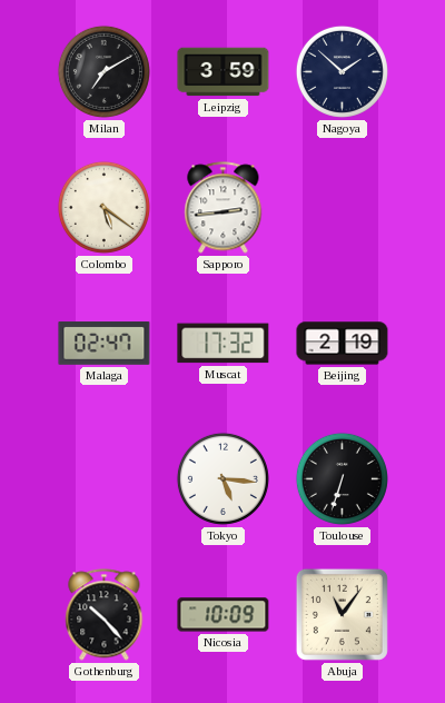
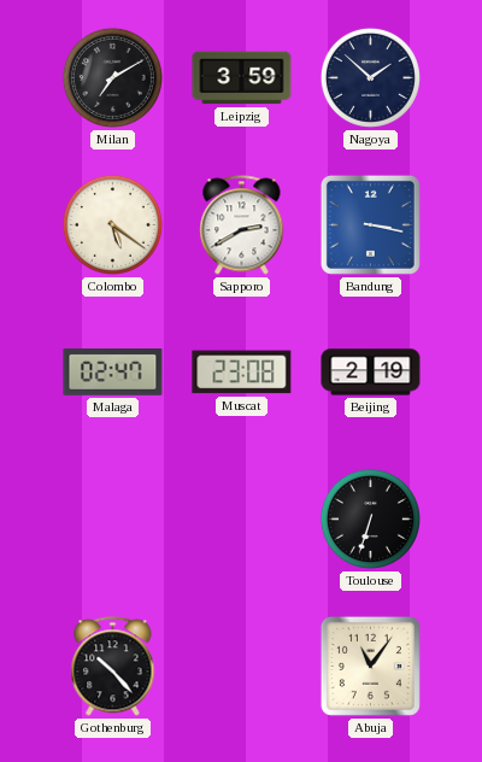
Sapporo: 2:44 -> 2:40
Bandung: none -> 3:17
Muscat: 17:32 -> 23:08
Tokyo: 5:16 -> none
Nicosia: 10:09 -> none
